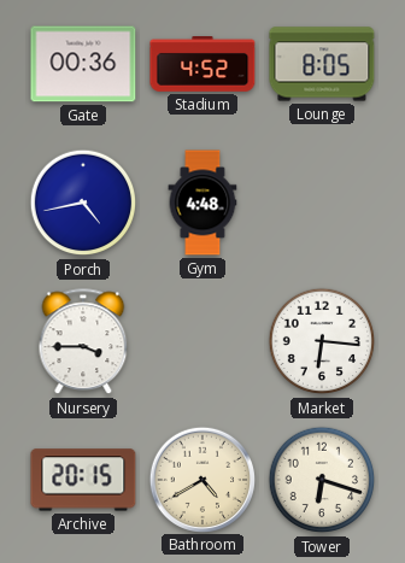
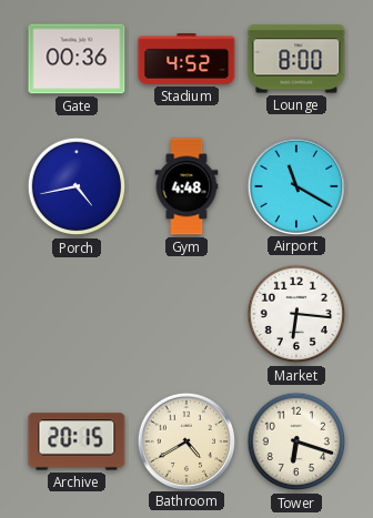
Lounge: 8:05 -> 8:00
Airport: none -> 11:20
Nursery: 3:45 -> none
